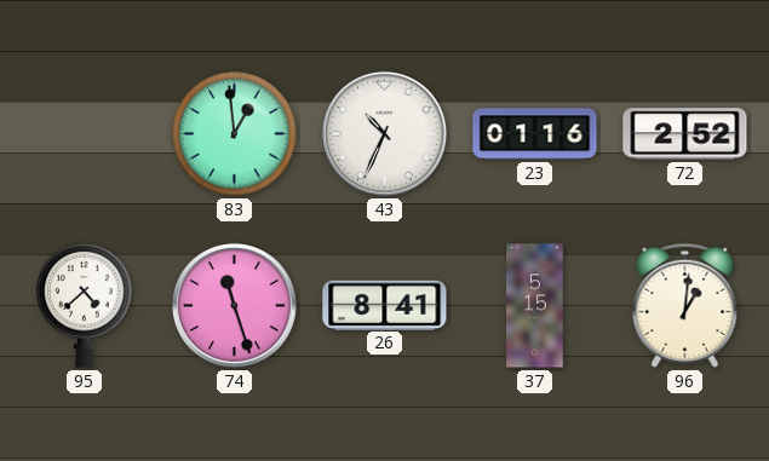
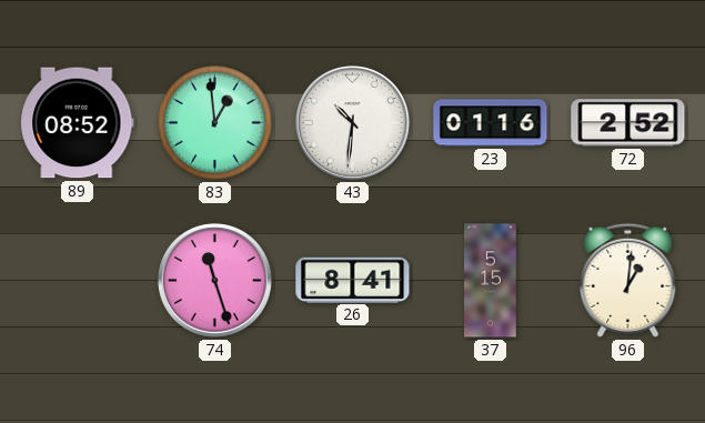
89: none -> 08:52
43: 10:34 -> 10:31
95: 4:38 -> none
